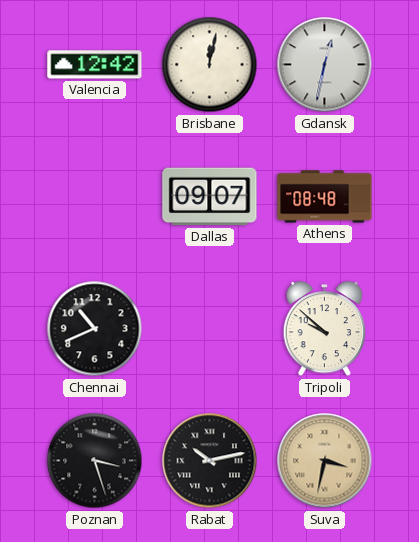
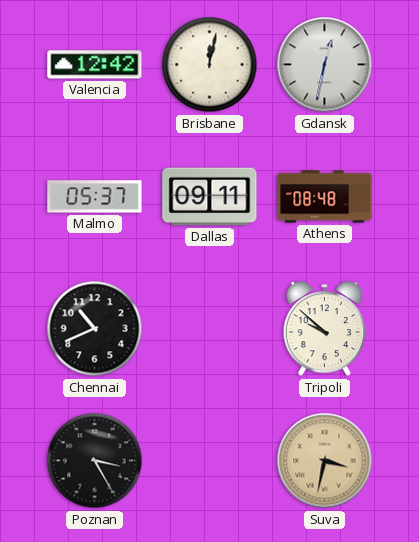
Malmo: none -> 05:37
Dallas: 09:07 -> 09:11
Poznan: 3:27 -> 3:25
Rabat: 10:13 -> none
